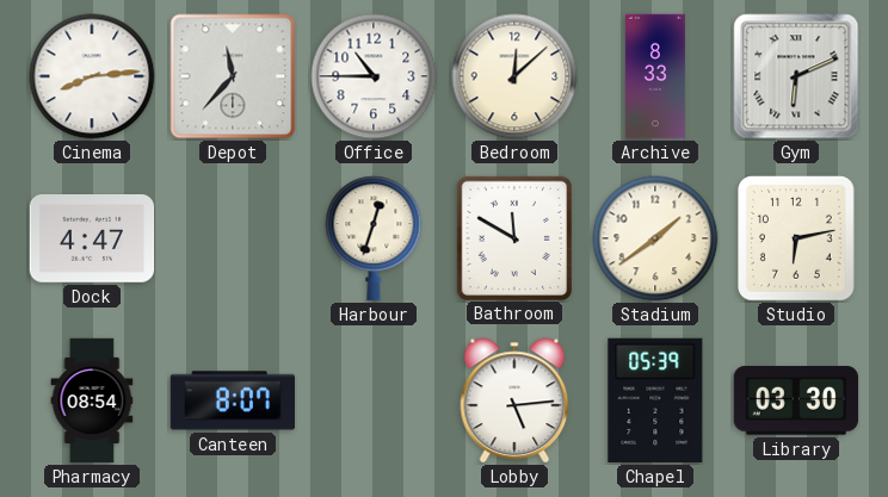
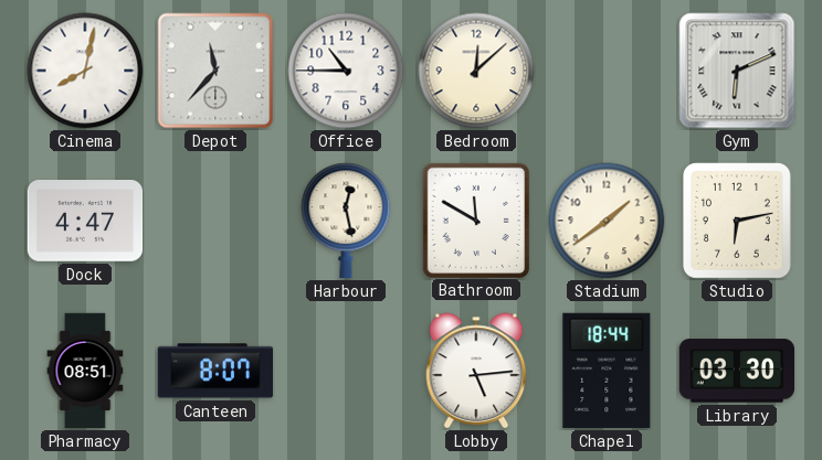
Cinema: 8:14 -> 8:02
Archive: 8:33 -> none
Harbour: 12:33 -> 12:28
Pharmacy: 08:54 -> 08:51
Chapel: 05:39 -> 18:44
